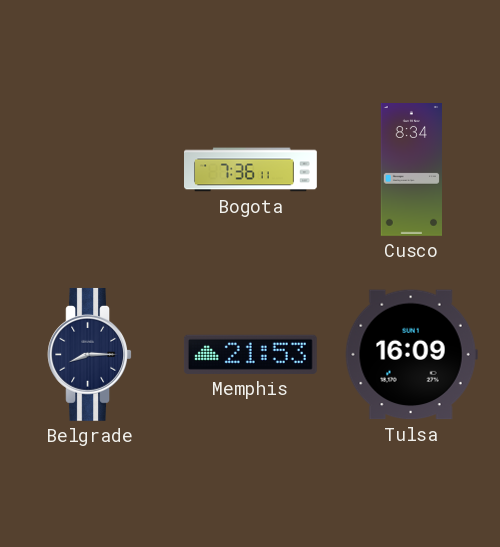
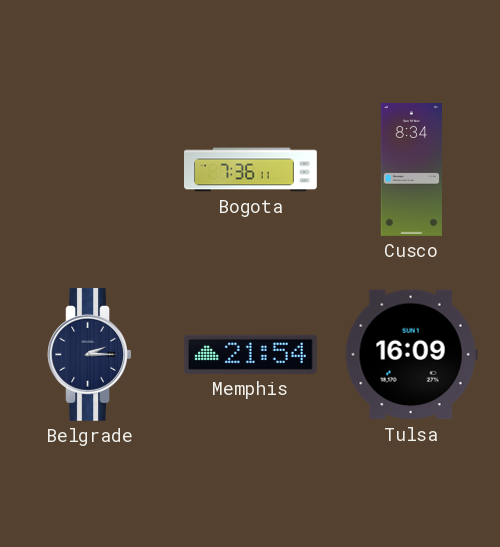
Belgrade: 8:15 -> 2:15
Memphis: 21:53 -> 21:54
